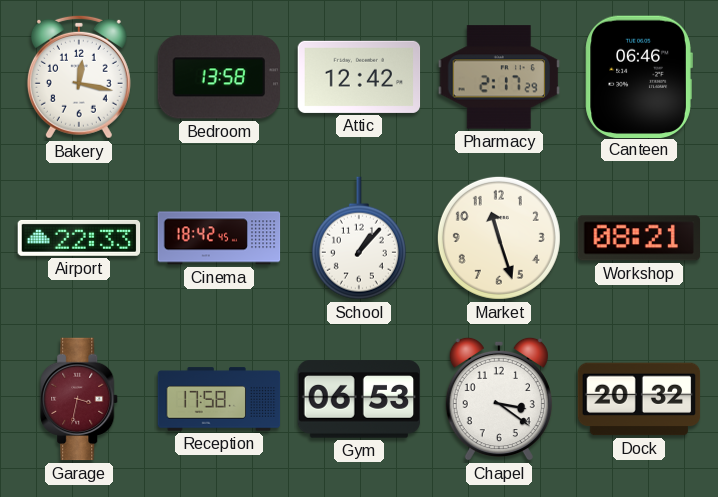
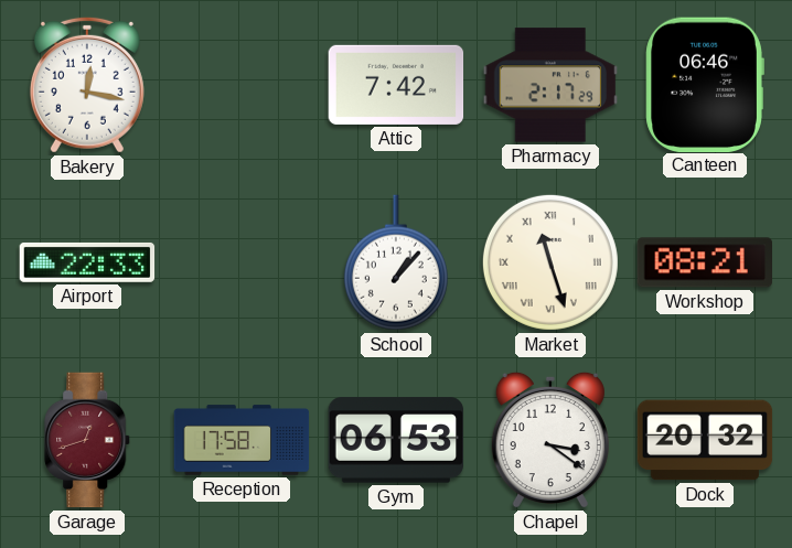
Bedroom: 13:58 -> none
Attic: 12:42 -> 7:42
Cinema: 18:42 -> none
Market numerals: Arabic -> Roman
Garage: 3:32 -> 12:42
